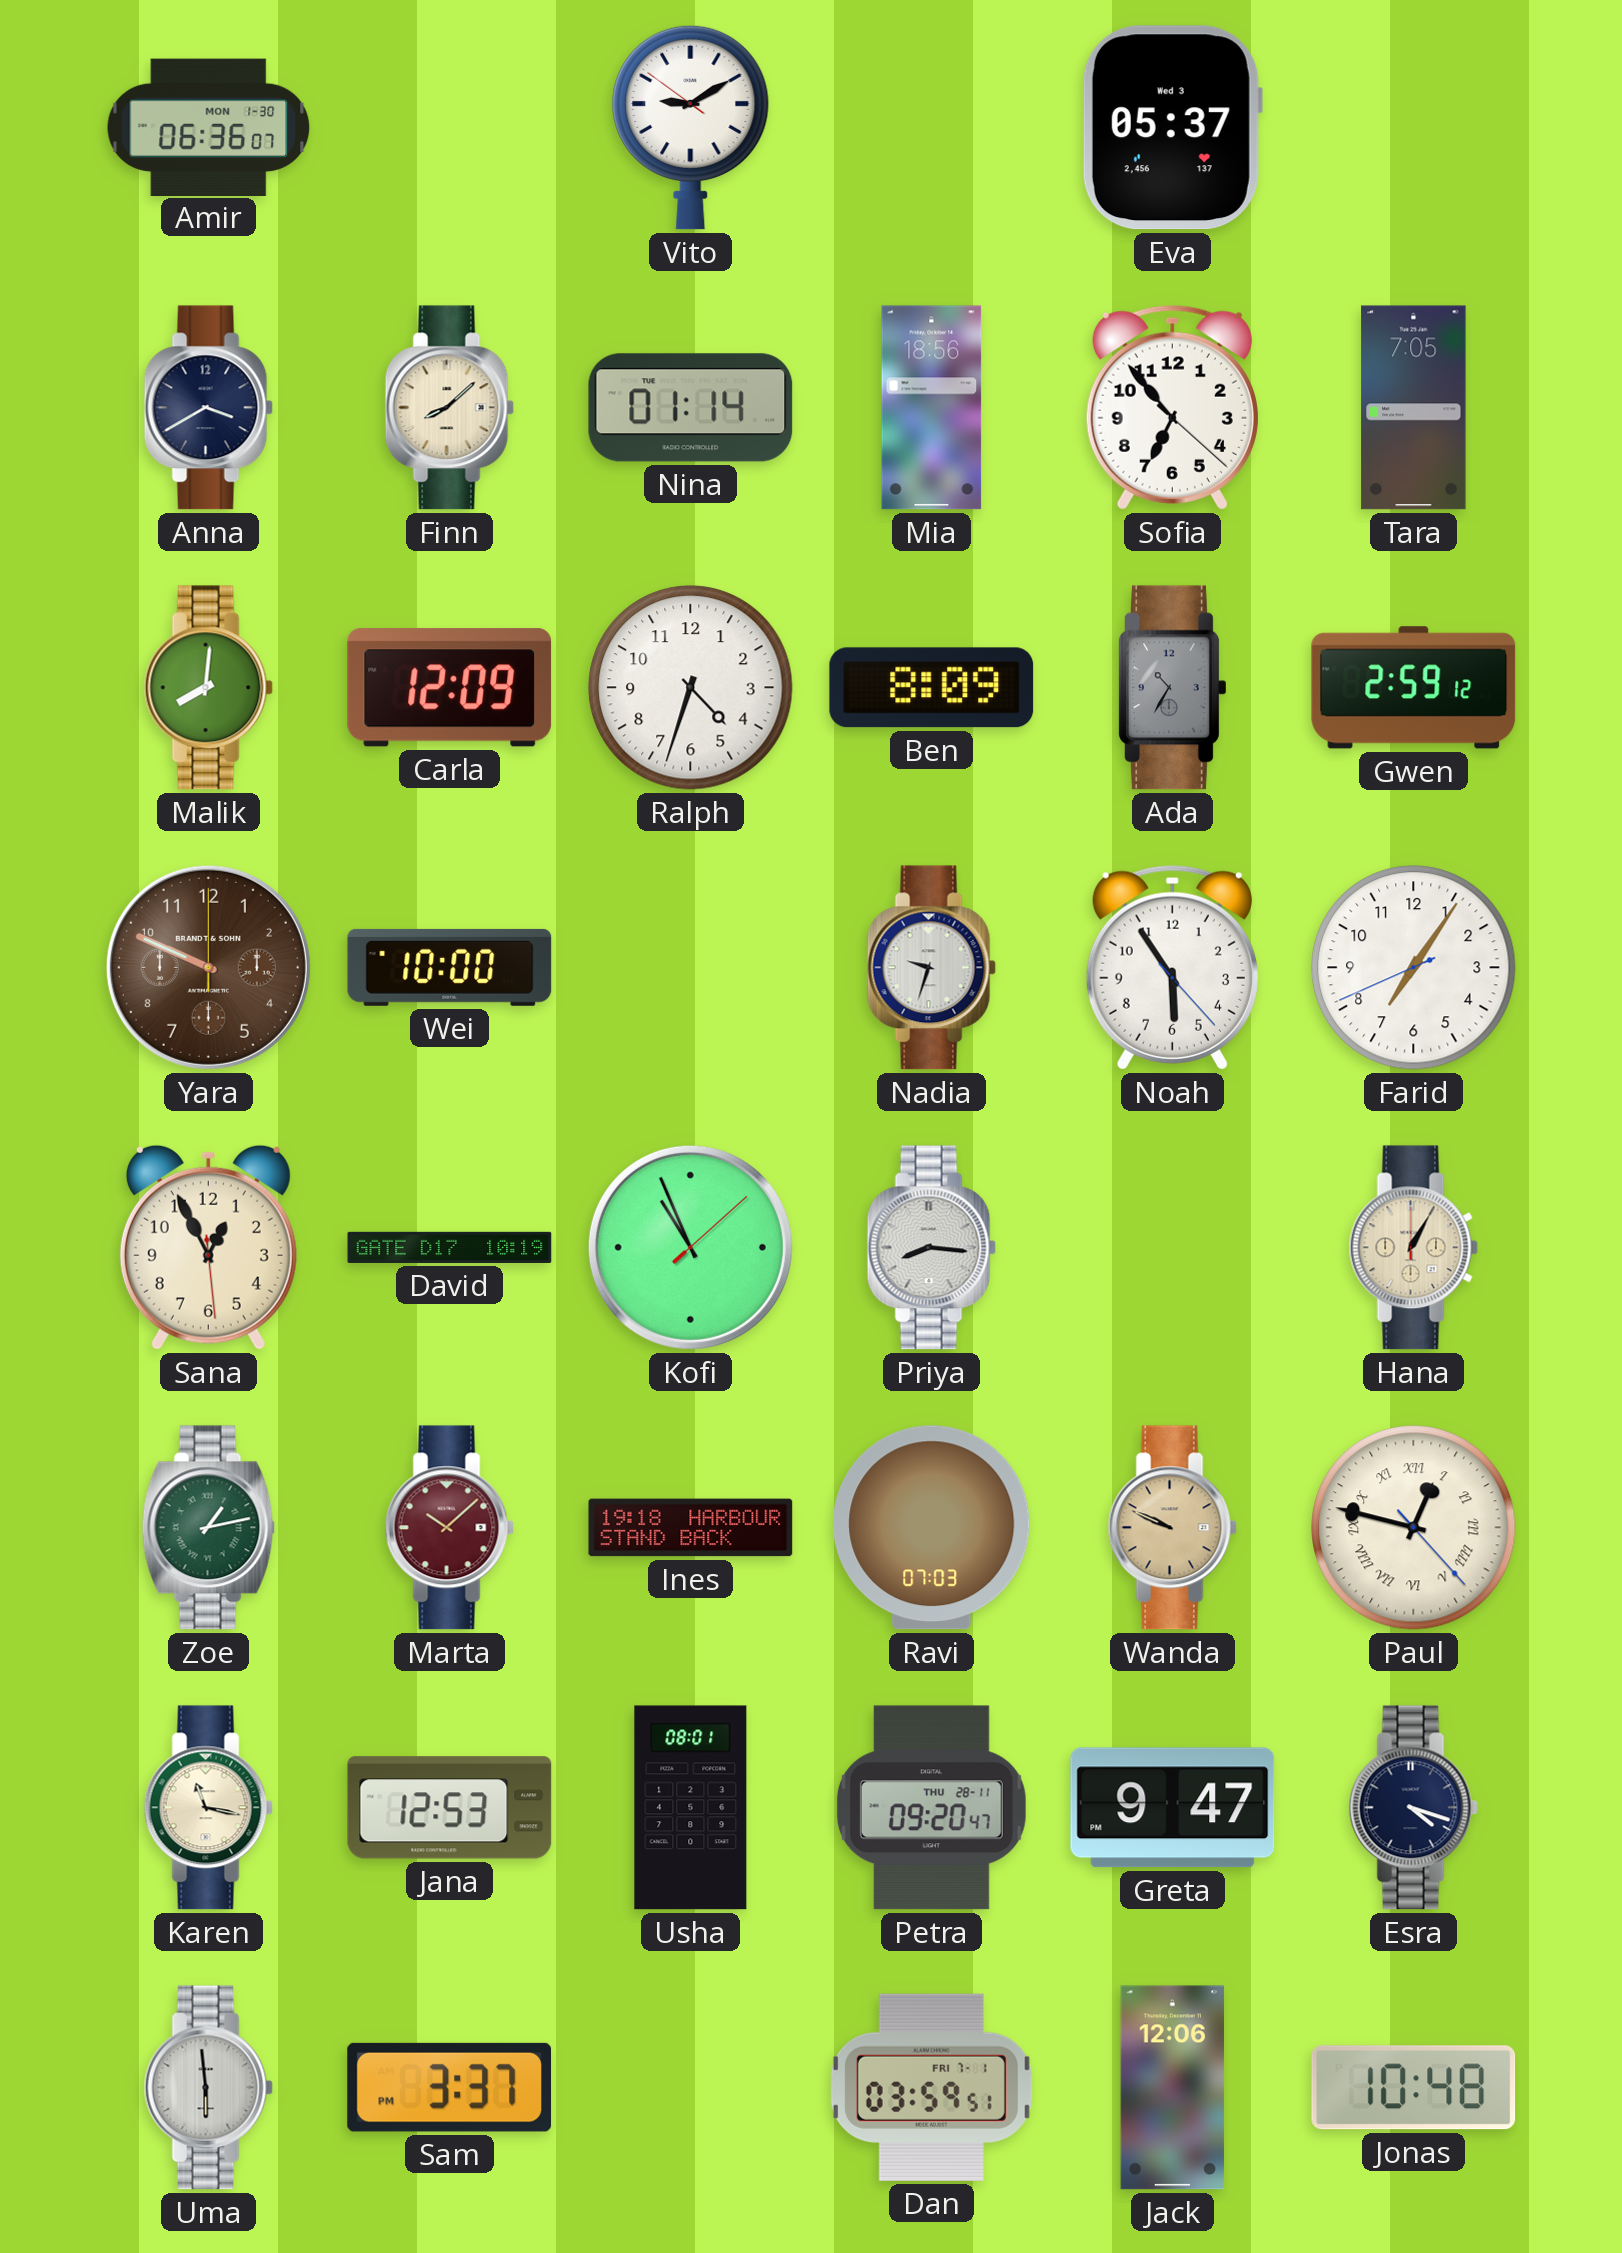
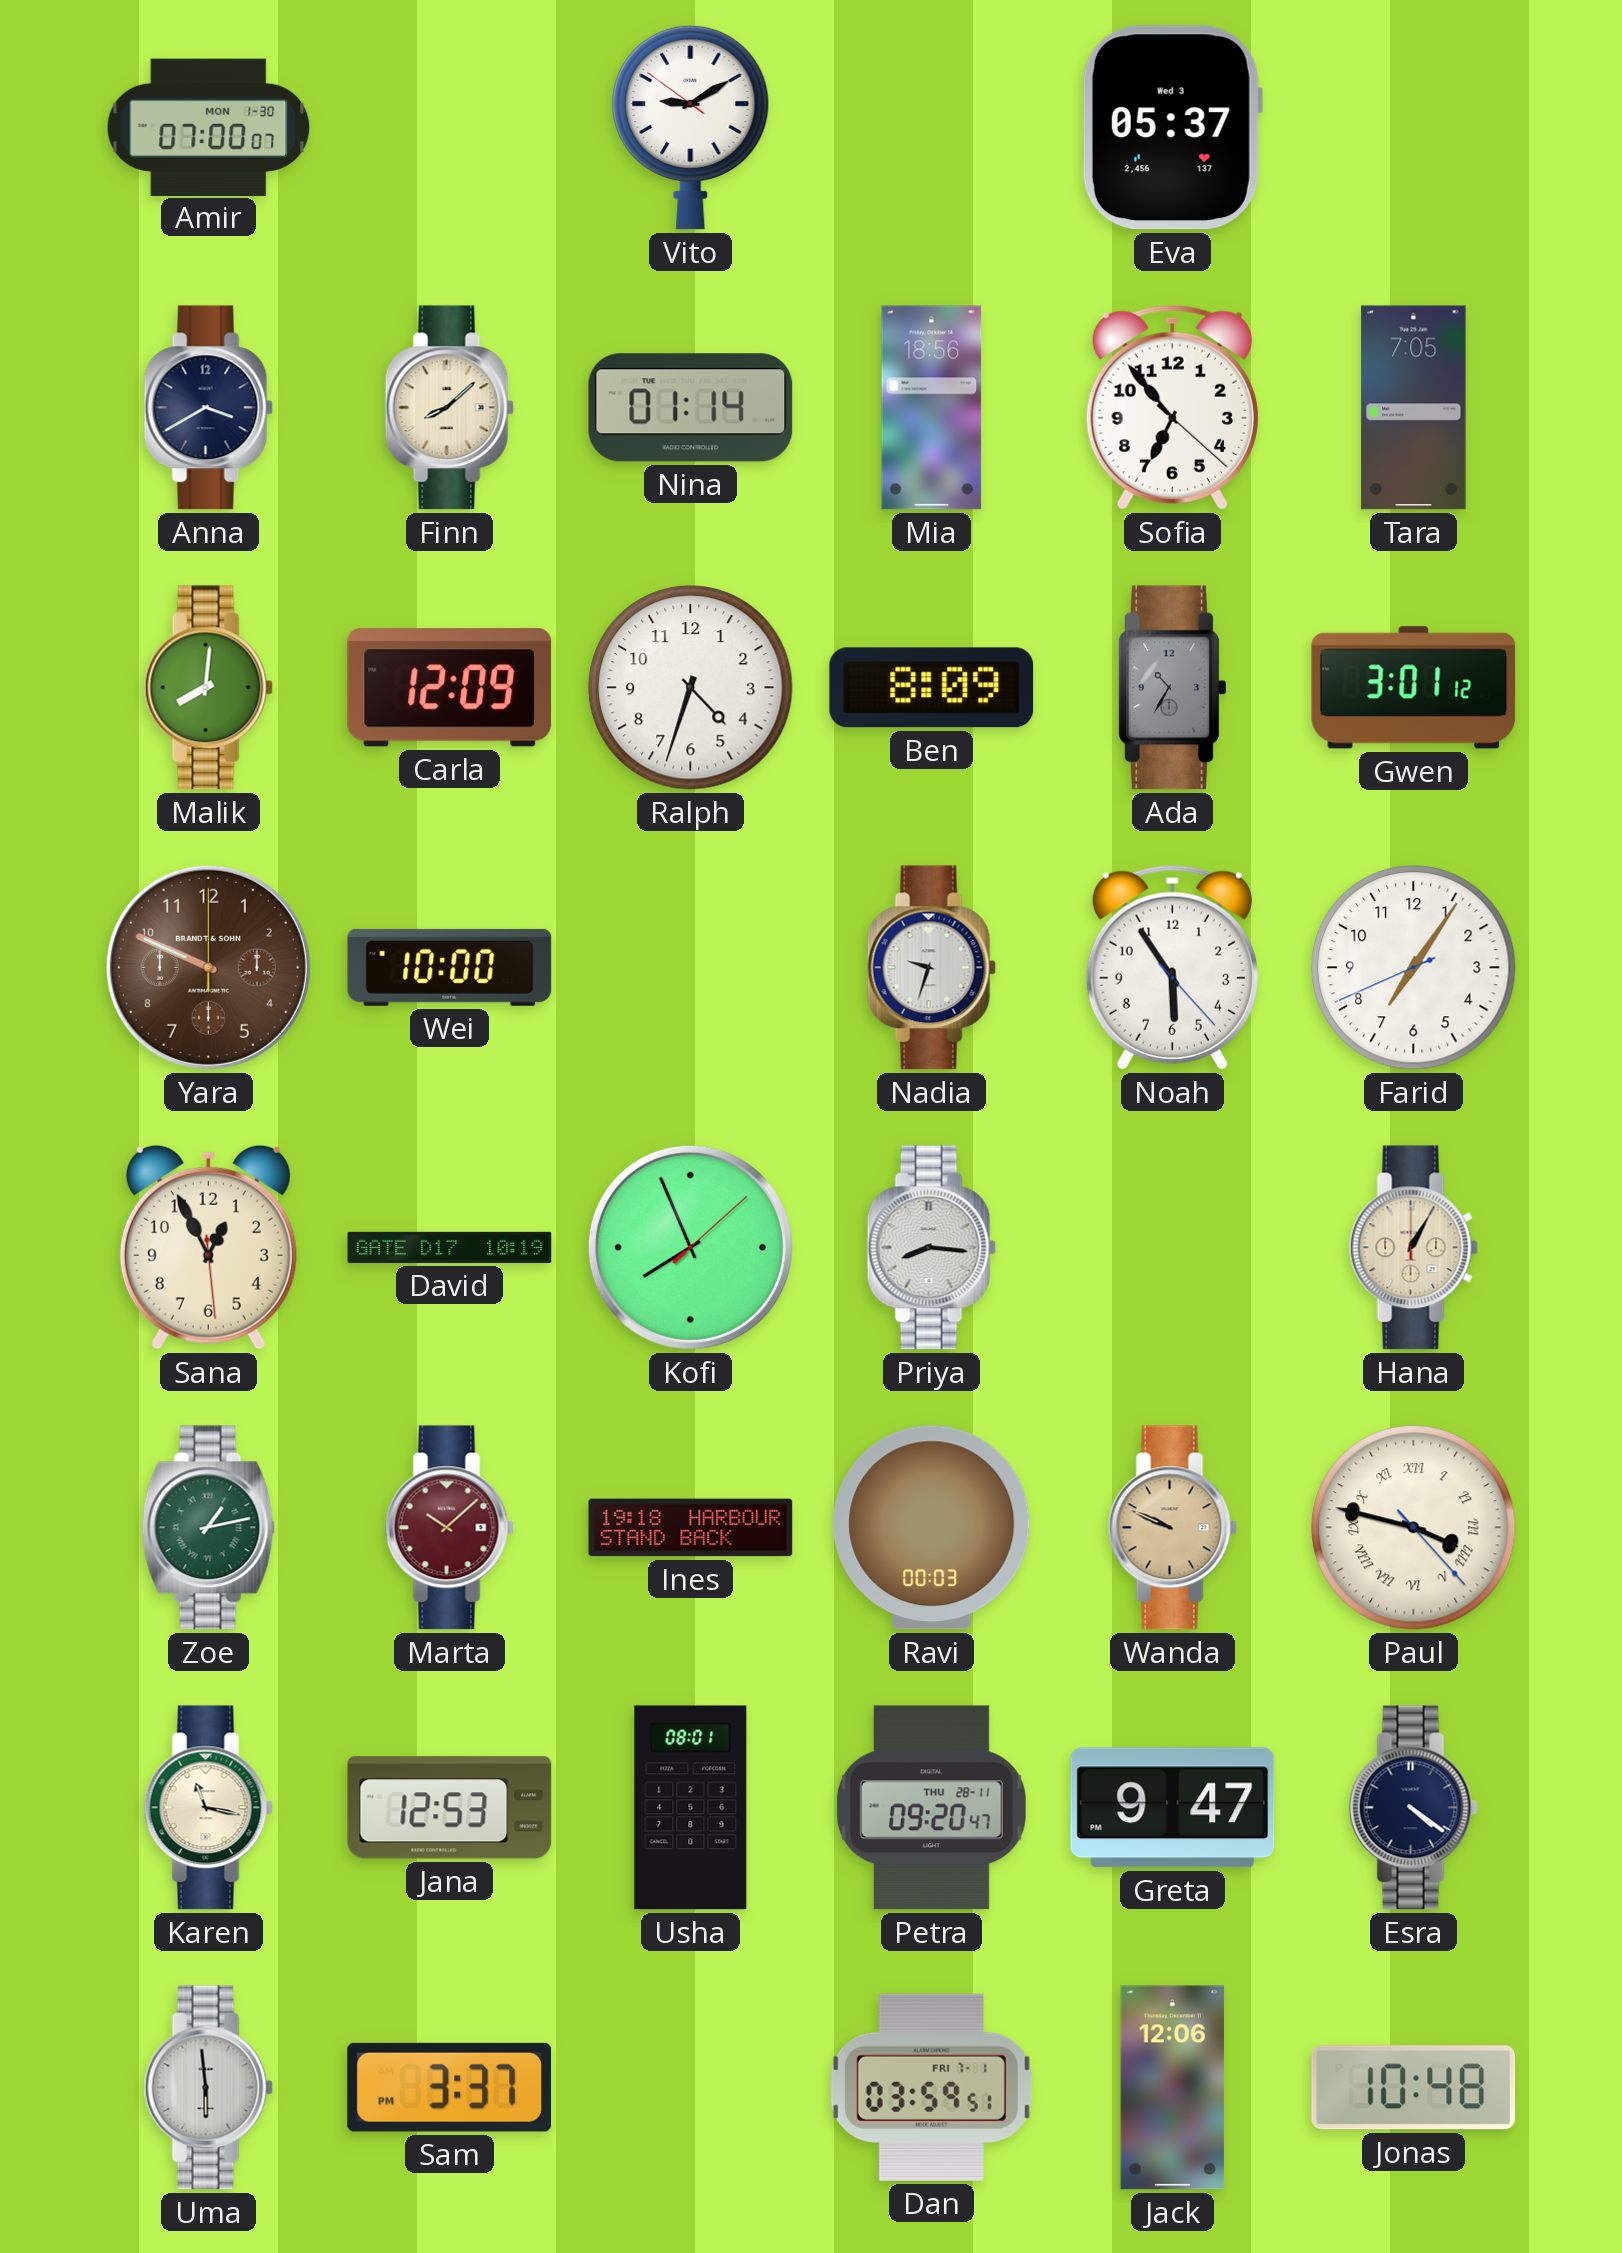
Amir: 06:36 -> 07:00
Gwen: 2:59 -> 3:01
Kofi: 10:56 -> 7:56
Ravi: 07:03 -> 00:03
Paul: 12:47 -> 3:47
Esra: 4:18 -> 4:21
